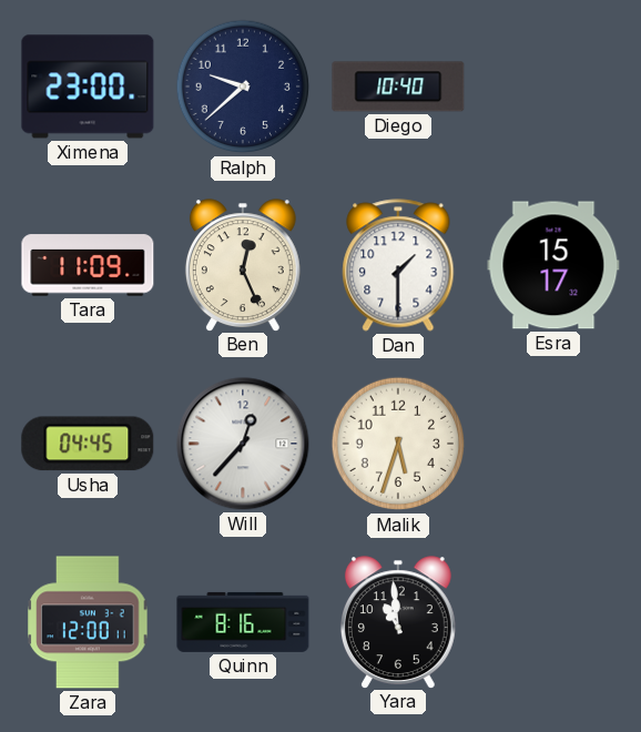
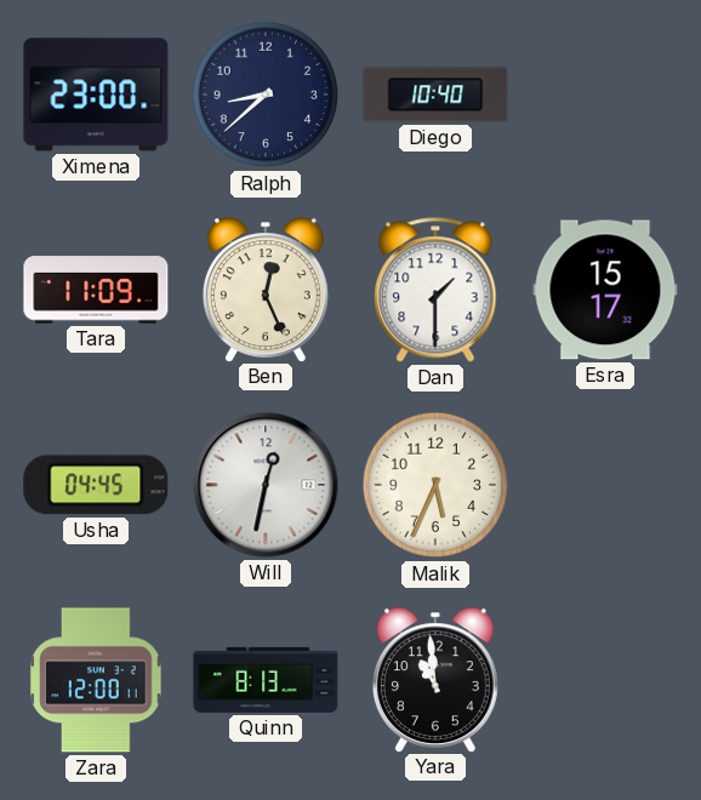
Ralph: 9:38 -> 8:38
Will: 12:37 -> 12:32
Malik: 5:33 -> 5:34
Quinn: 8:16 -> 8:13
